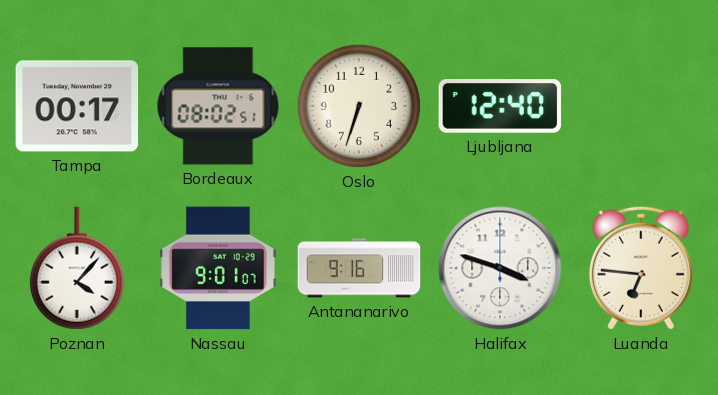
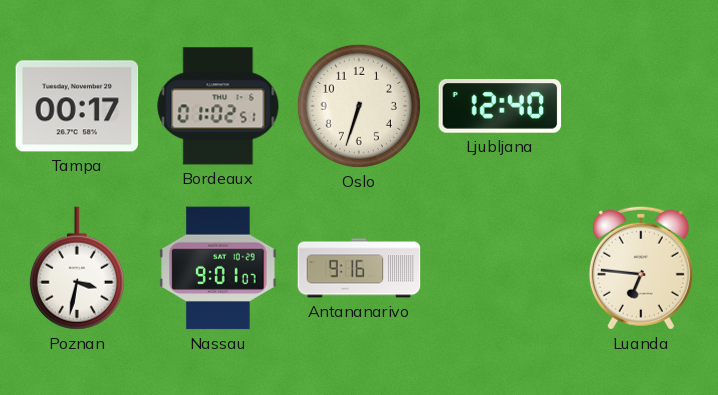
Bordeaux: 08:02 -> 01:02
Poznan: 4:07 -> 3:32
Halifax: 3:48 -> none
